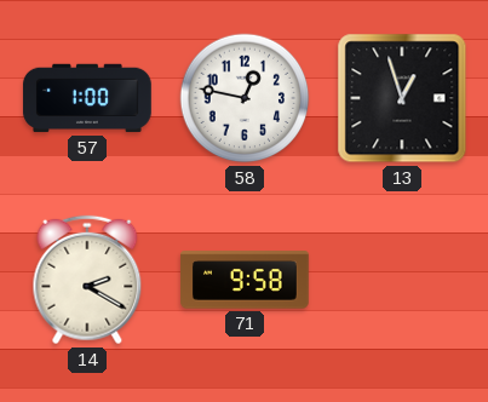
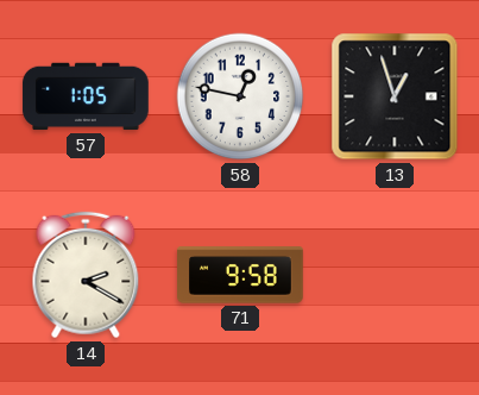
57: 1:00 -> 1:05
